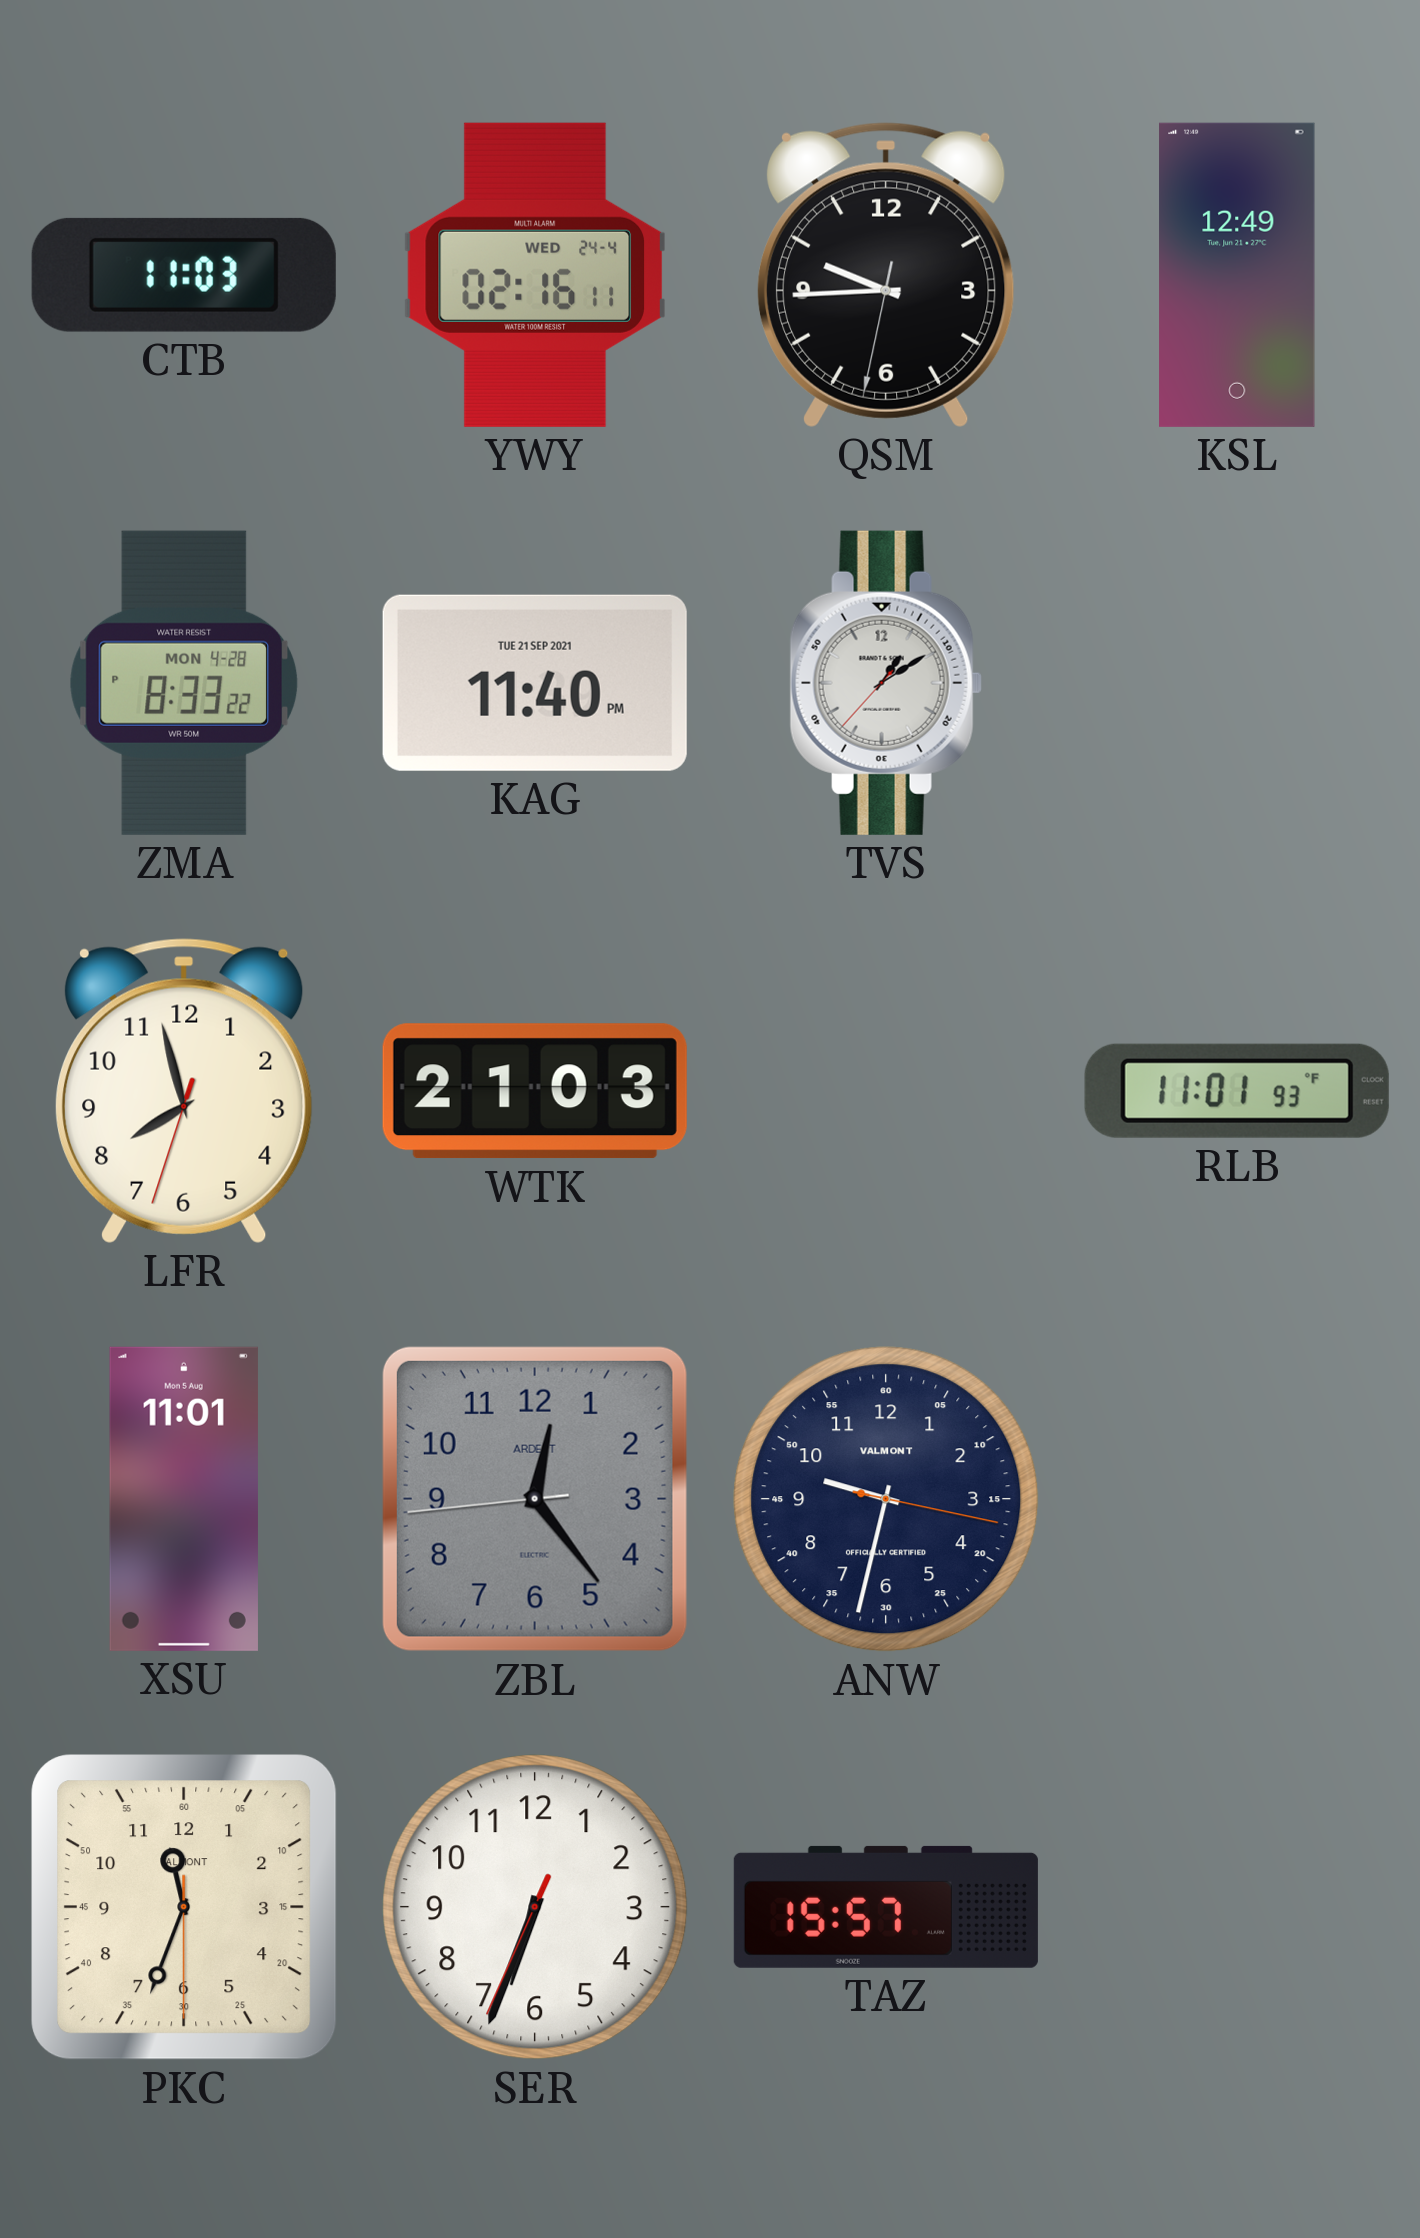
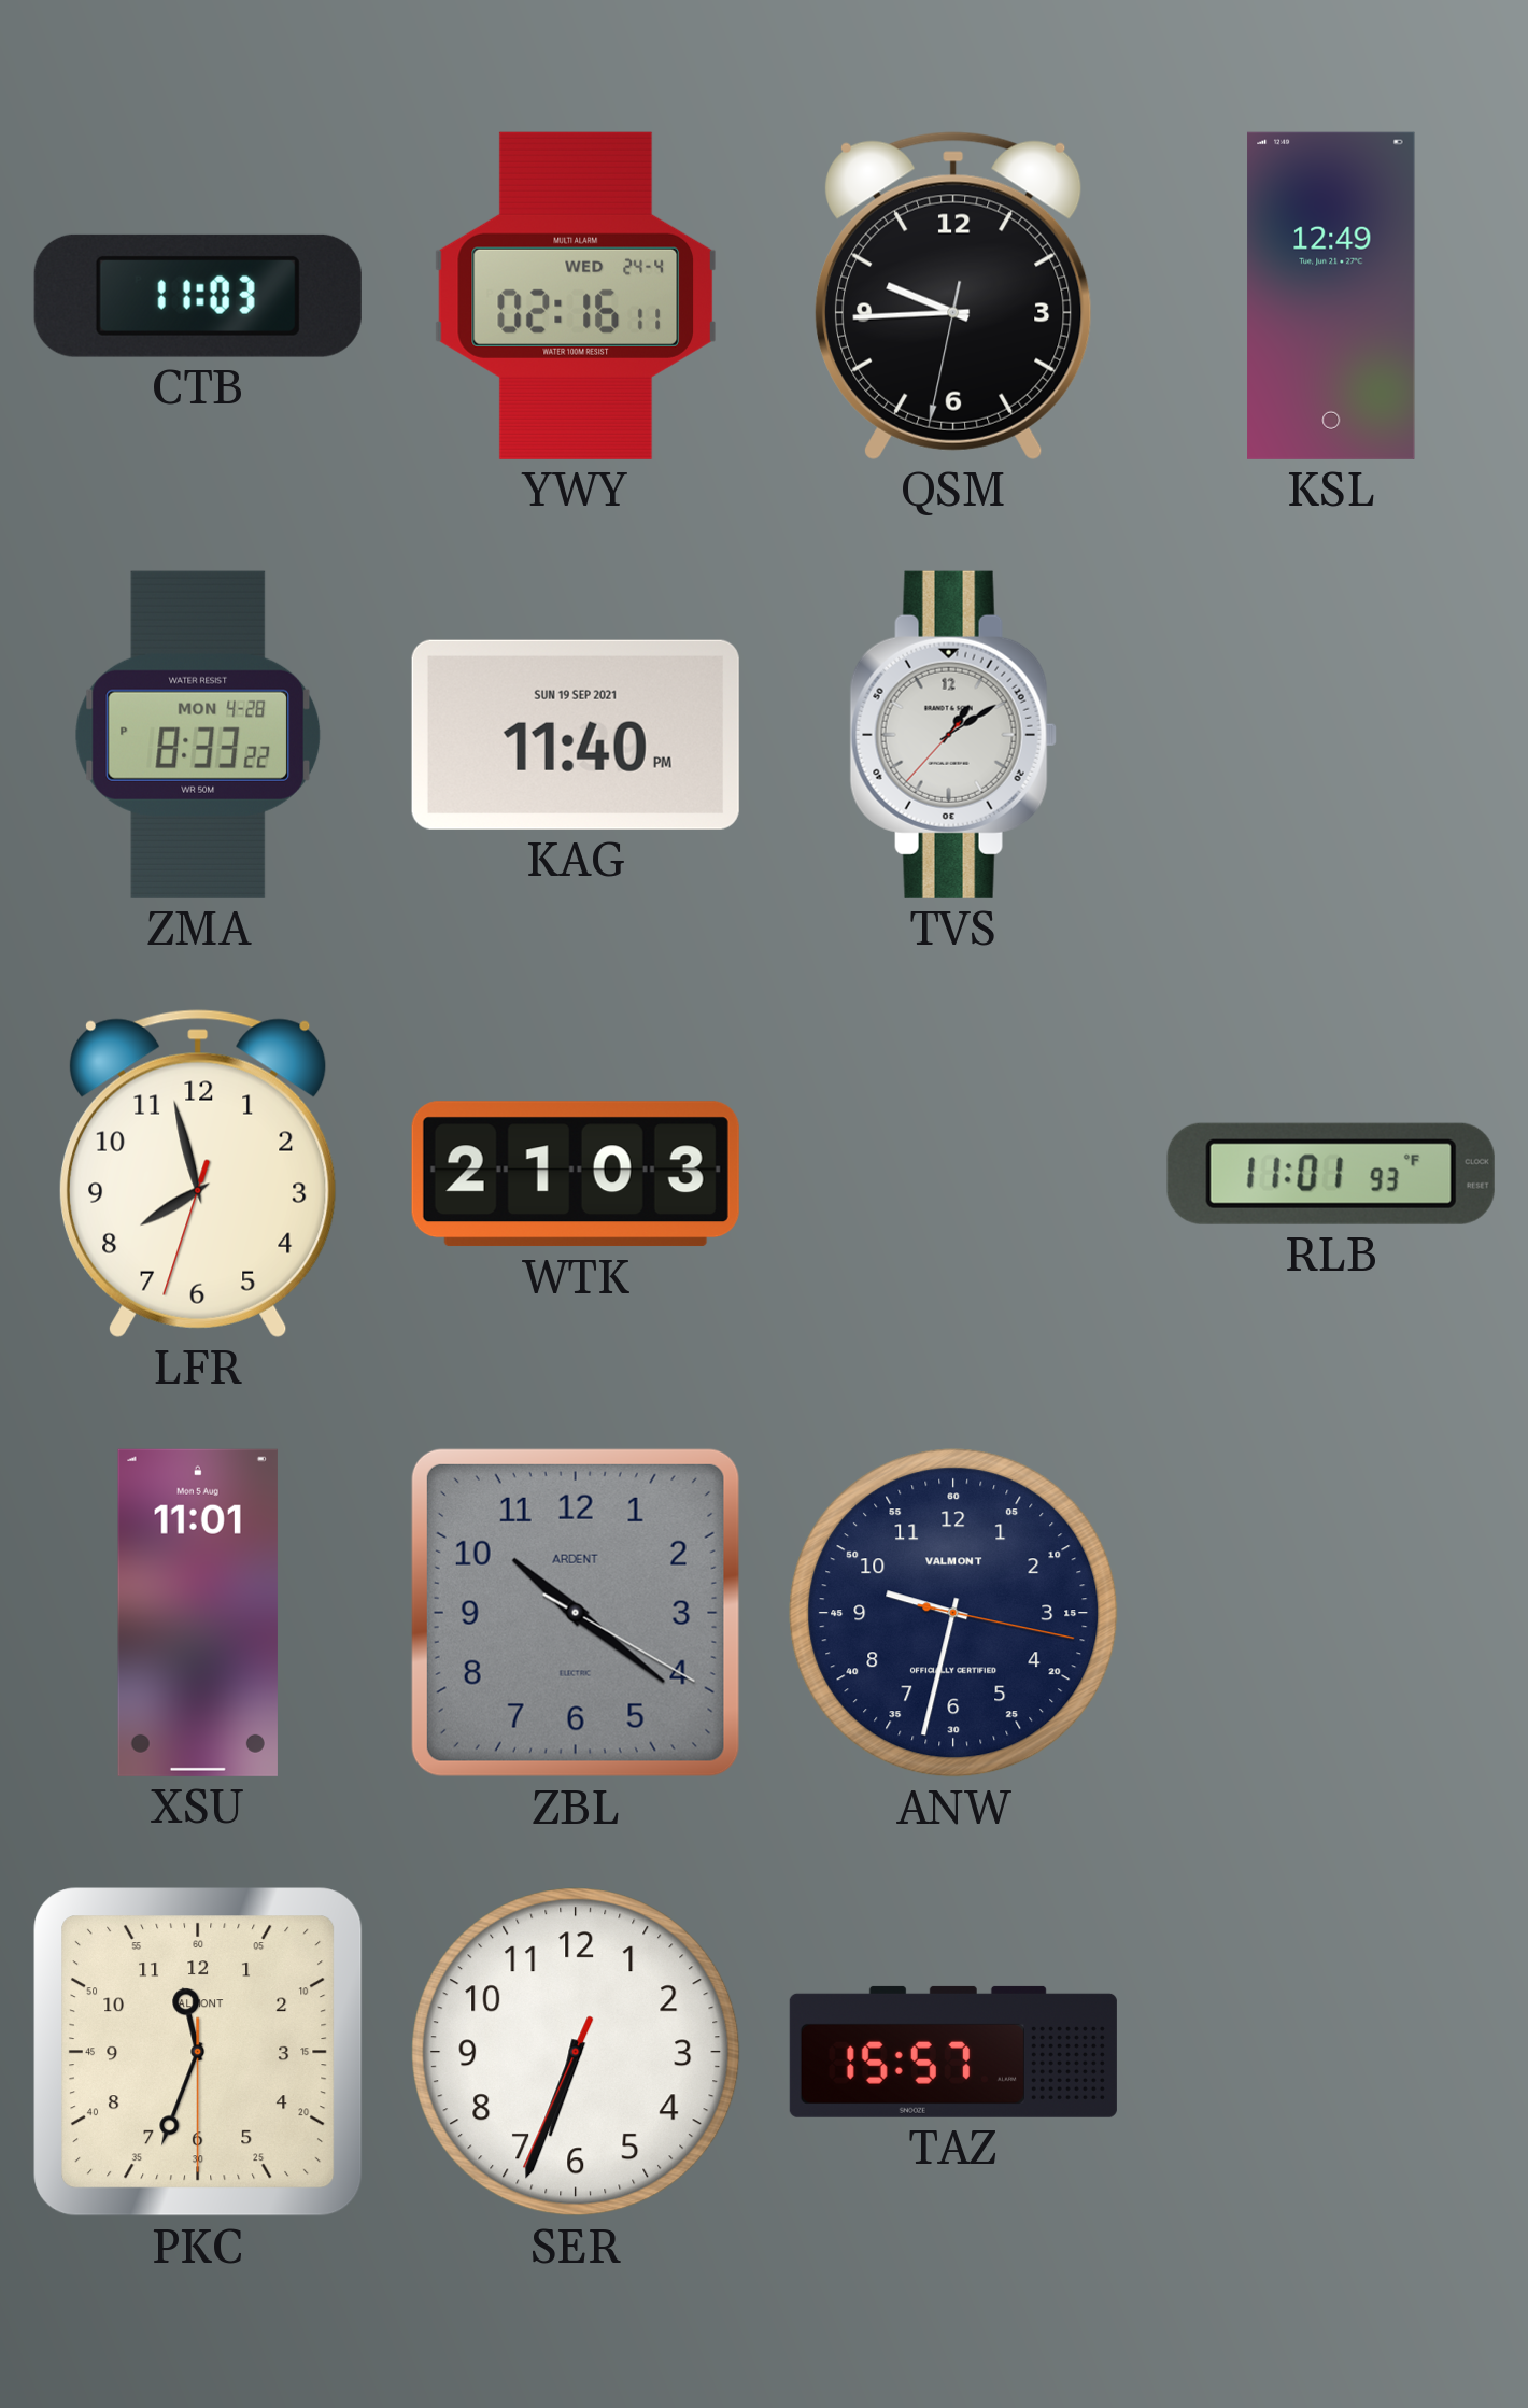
KAG date: TUE 21 SEP 2021 -> SUN 19 SEP 2021
ZBL: 12:23 -> 10:21
